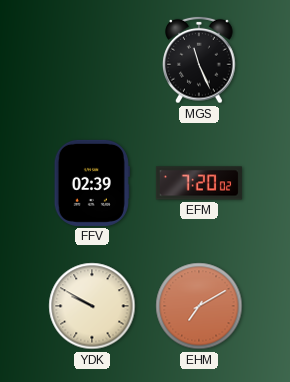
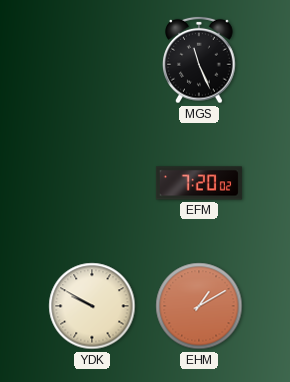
FFV: 02:39 -> none
EHM: 7:10 -> 1:10
